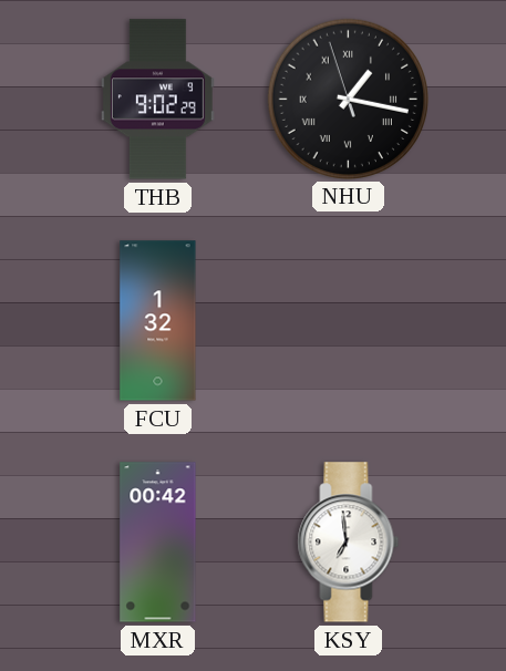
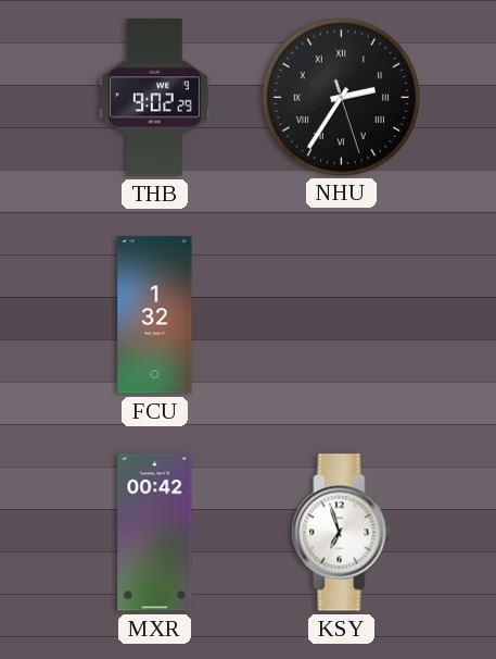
NHU: 1:16 -> 2:35
KSY: 6:59 -> 6:57
